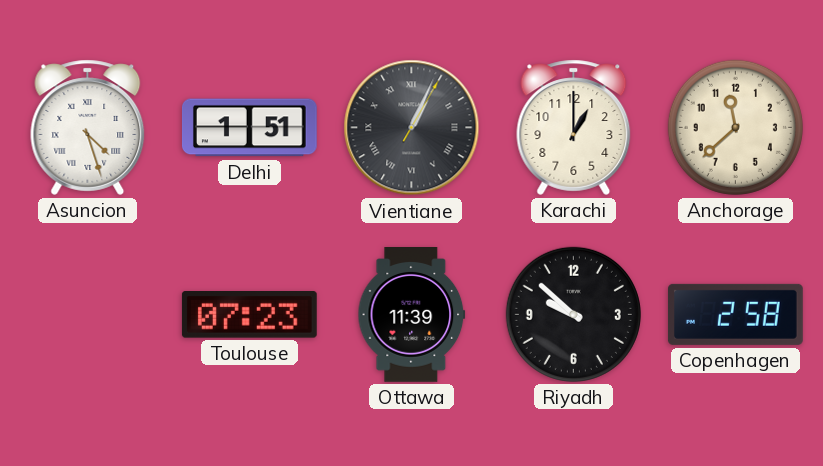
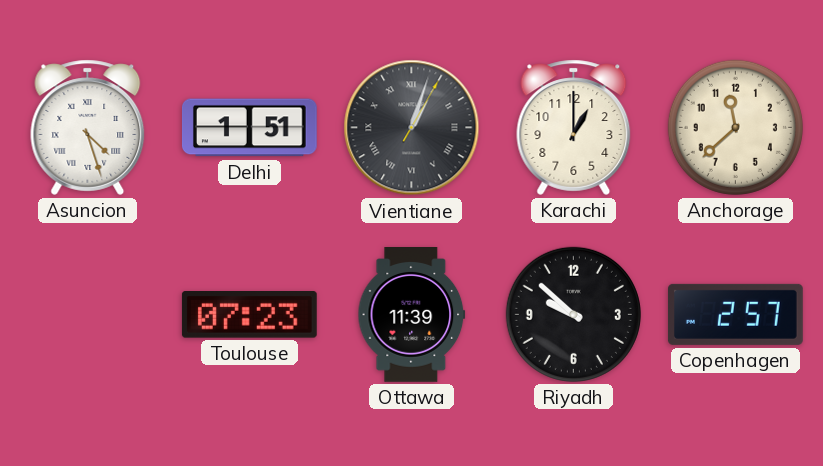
Vientiane: 1:04 -> 1:03
Copenhagen: 2:58 -> 2:57
